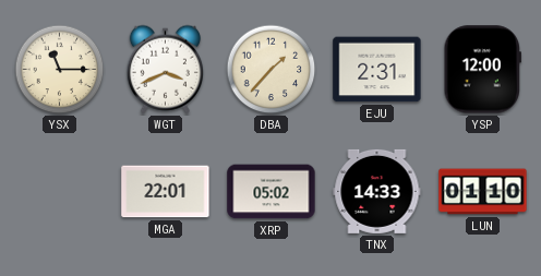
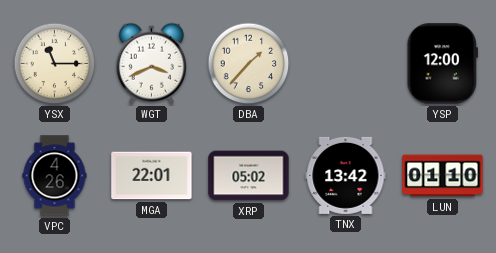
EJU: 2:31 -> none
VPC: none -> 4:26
TNX: 14:33 -> 13:42
